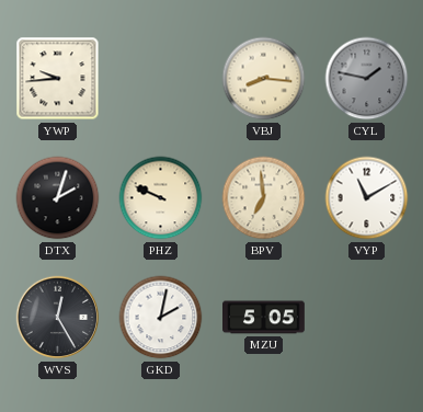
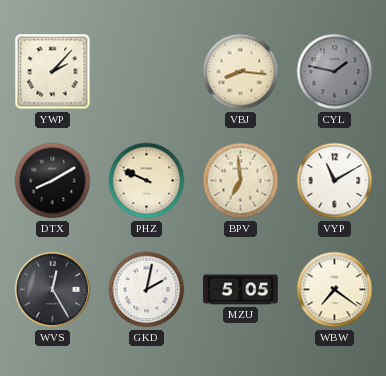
YWP: 9:44 -> 2:07
DTX: 2:03 -> 8:10
WBW: none -> 7:21
